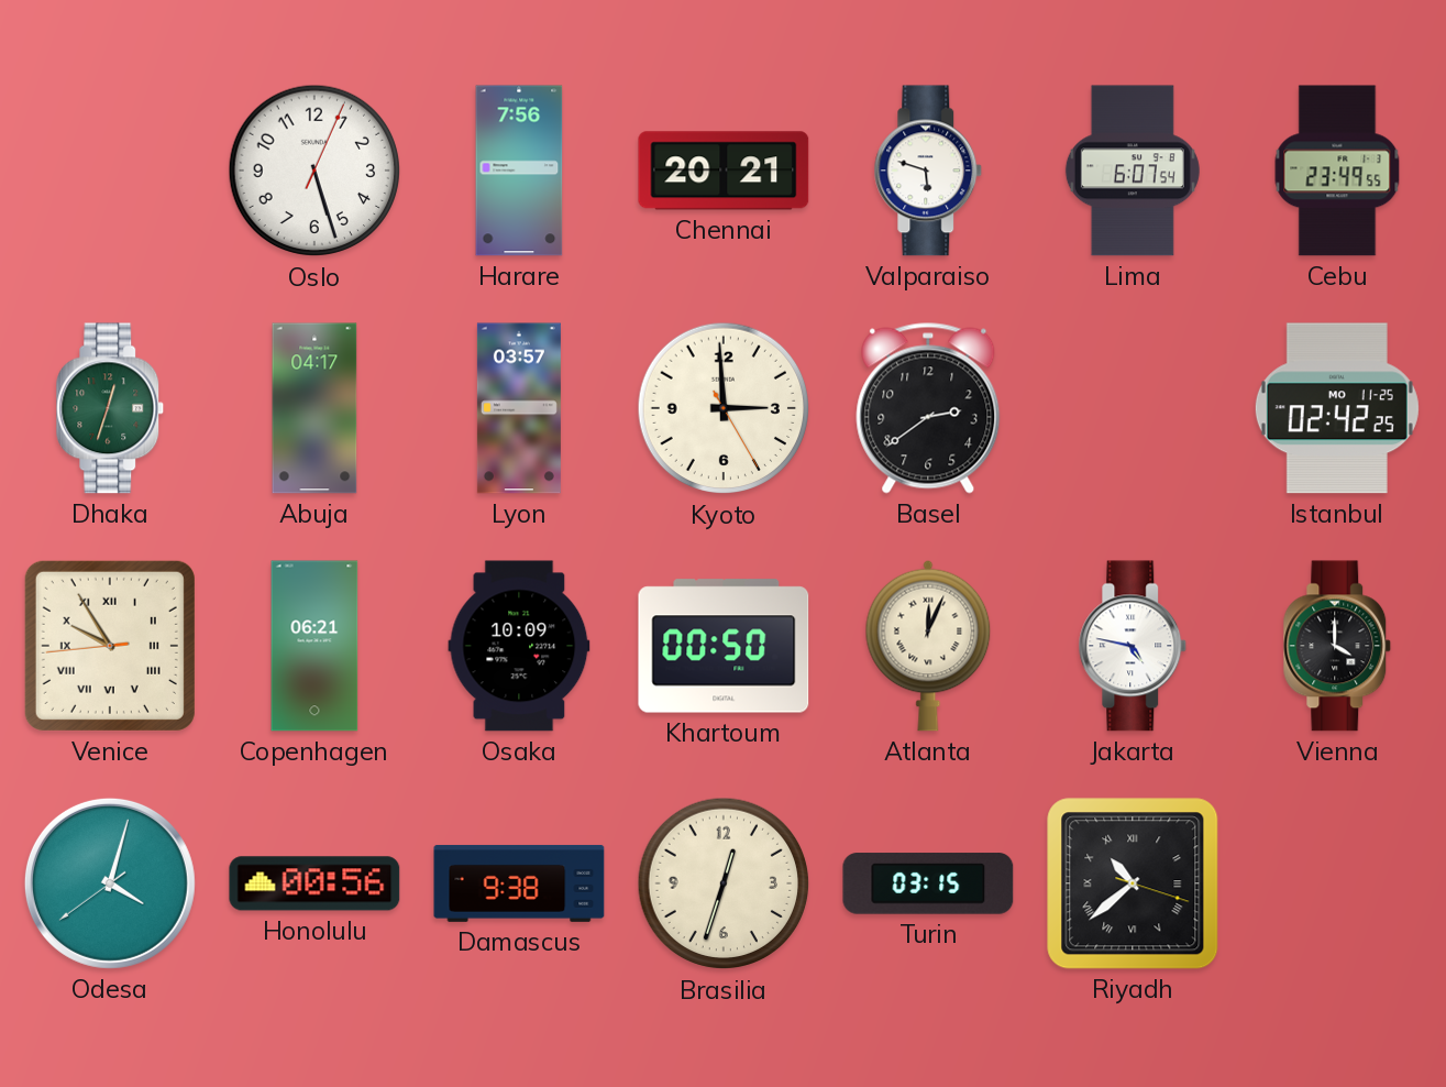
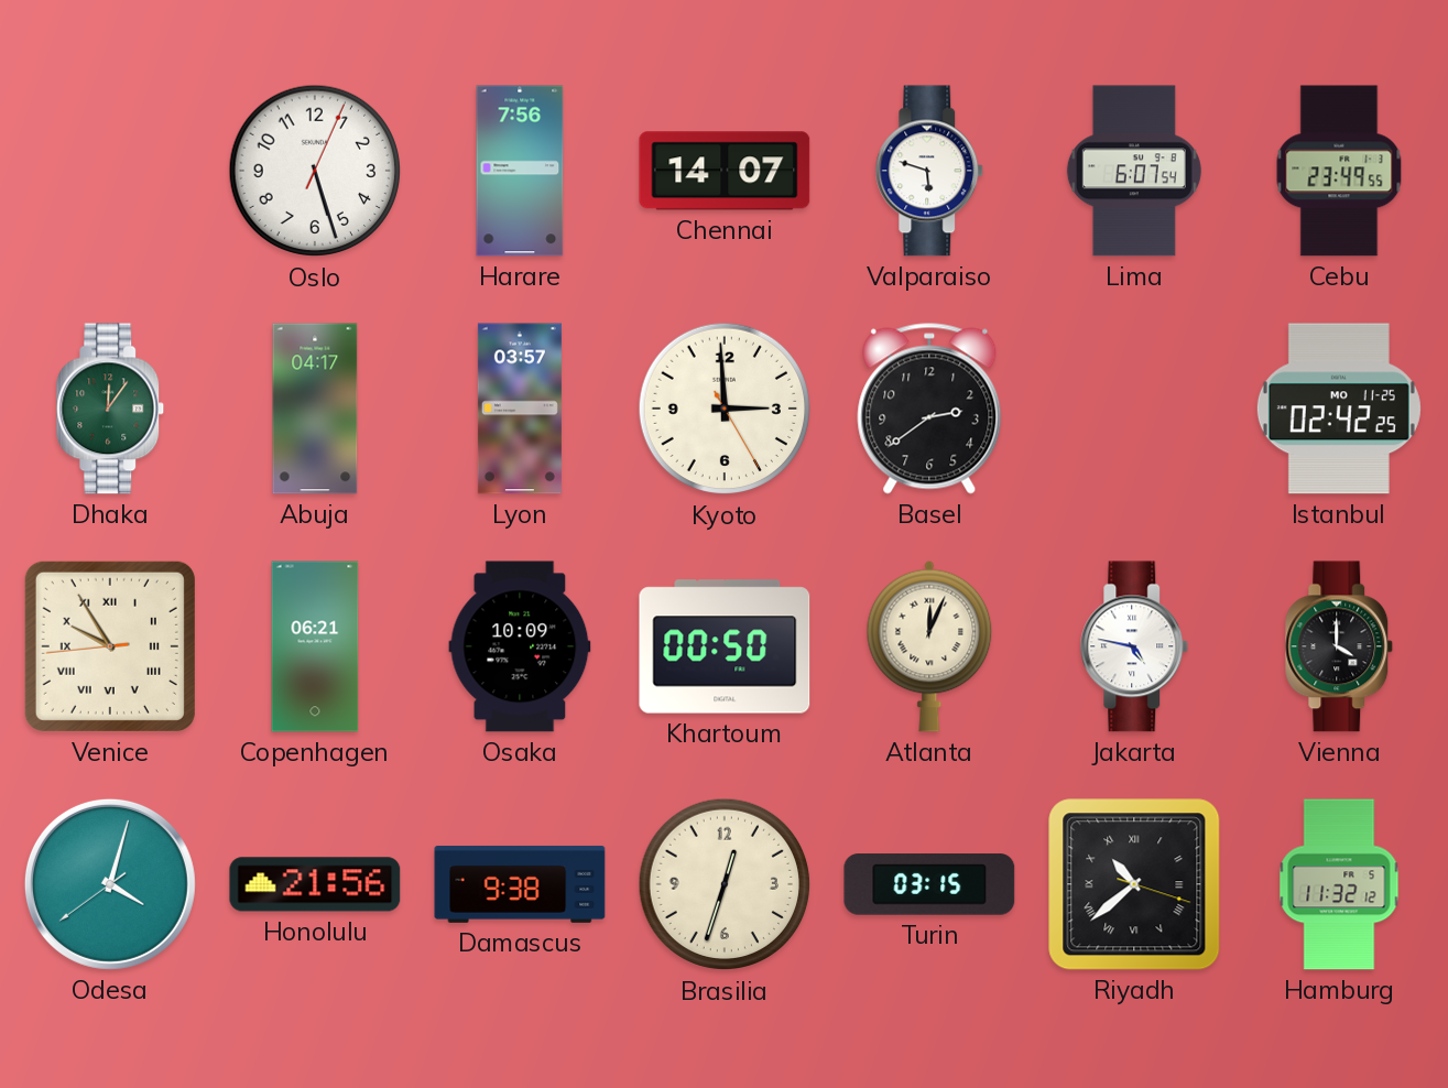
Chennai: 20:21 -> 14:07
Dhaka: 12:33 -> 12:06
Honolulu: 00:56 -> 21:56
Hamburg: none -> 11:32
